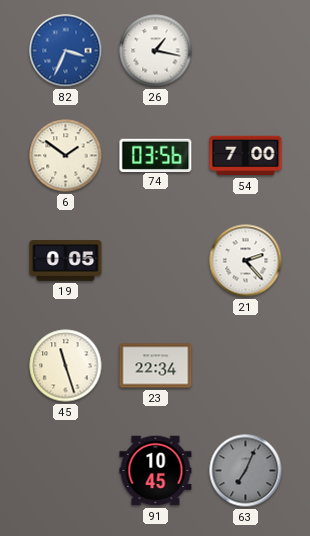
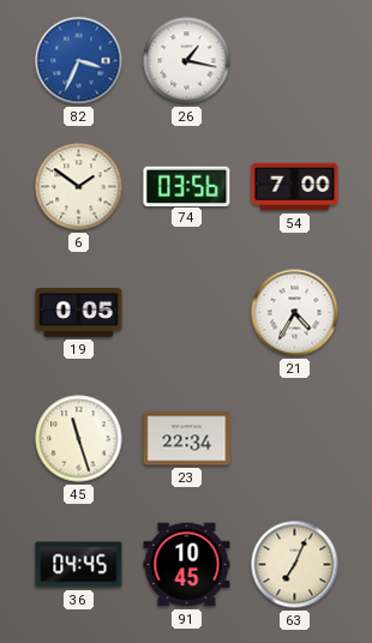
21: 2:23 -> 4:35
36: none -> 04:45
63 dial: grey -> cream
